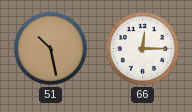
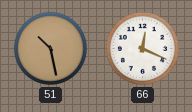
66: 12:15 -> 12:19
